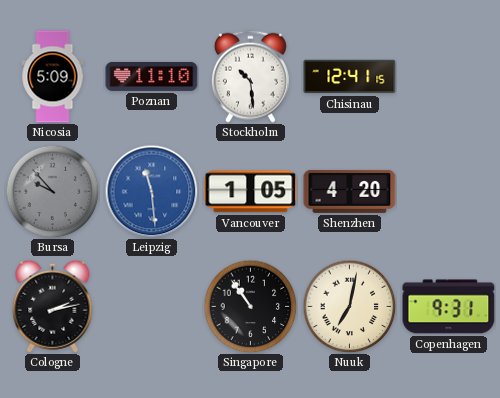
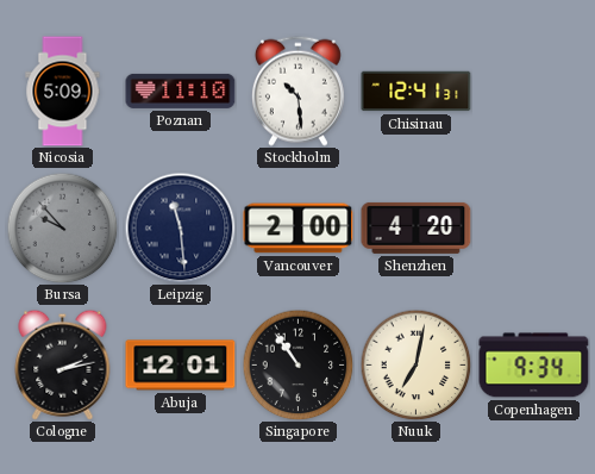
Chisinau: 12:41:15 -> 12:41:31
Leipzig dial: blue -> navy
Vancouver: 1:05 -> 2:00
Abuja: none -> 12:01
Copenhagen: 9:31 -> 9:34
